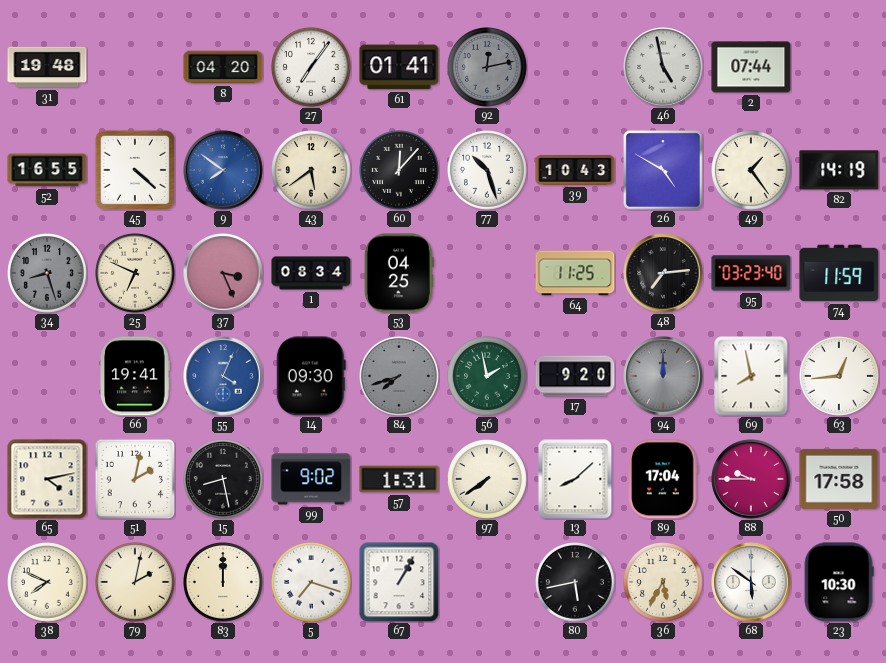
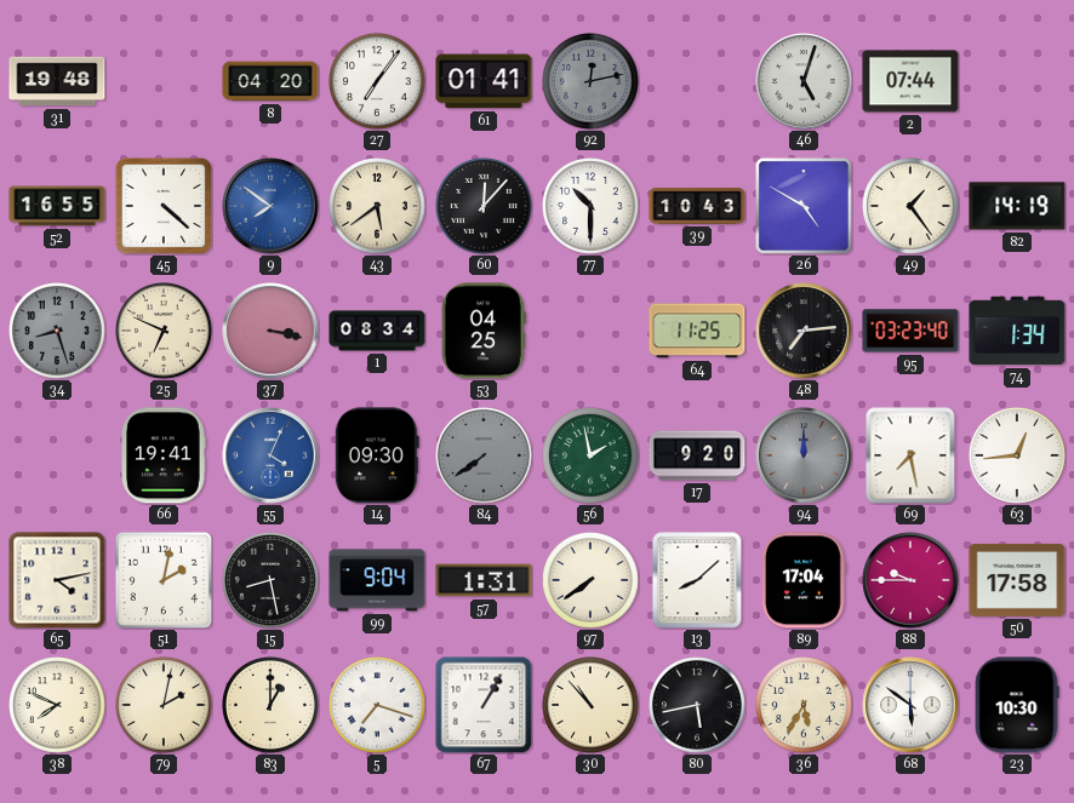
46: 4:58 -> 5:03
77: 10:27 -> 10:30
37: 3:26 -> 3:17
74: 11:59 -> 1:34
84: 7:42 -> 7:39
69: 7:58 -> 7:28
99: 9:02 -> 9:04
83: 12:00 -> 1:00
30: none -> 10:53
